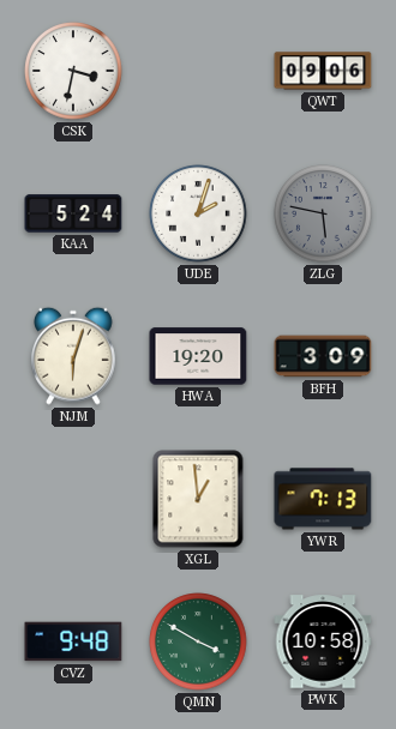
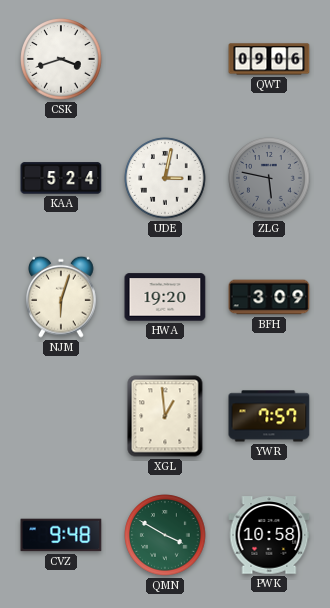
CSK: 3:32 -> 3:42
UDE: 2:03 -> 3:02
YWR: 7:13 -> 7:57
